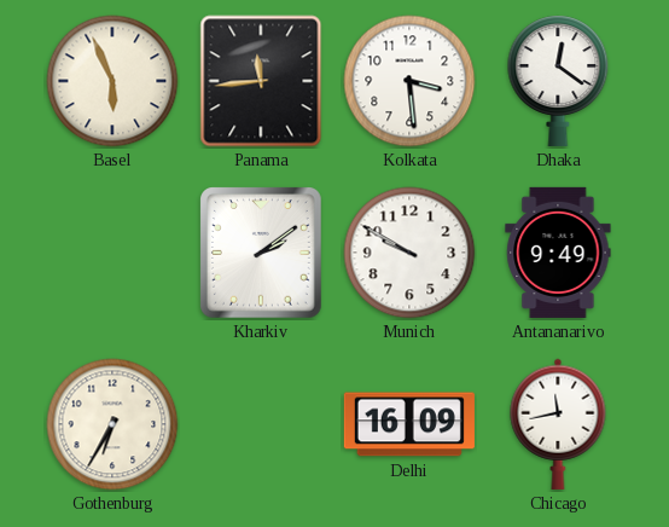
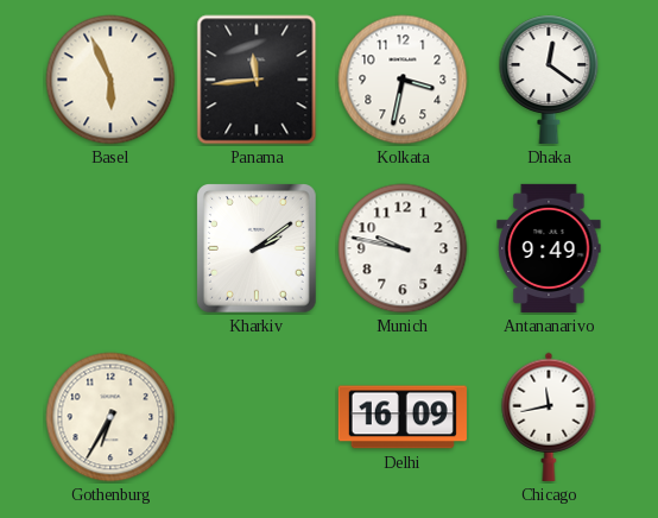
Kolkata: 3:29 -> 3:32
Munich: 9:50 -> 9:47
